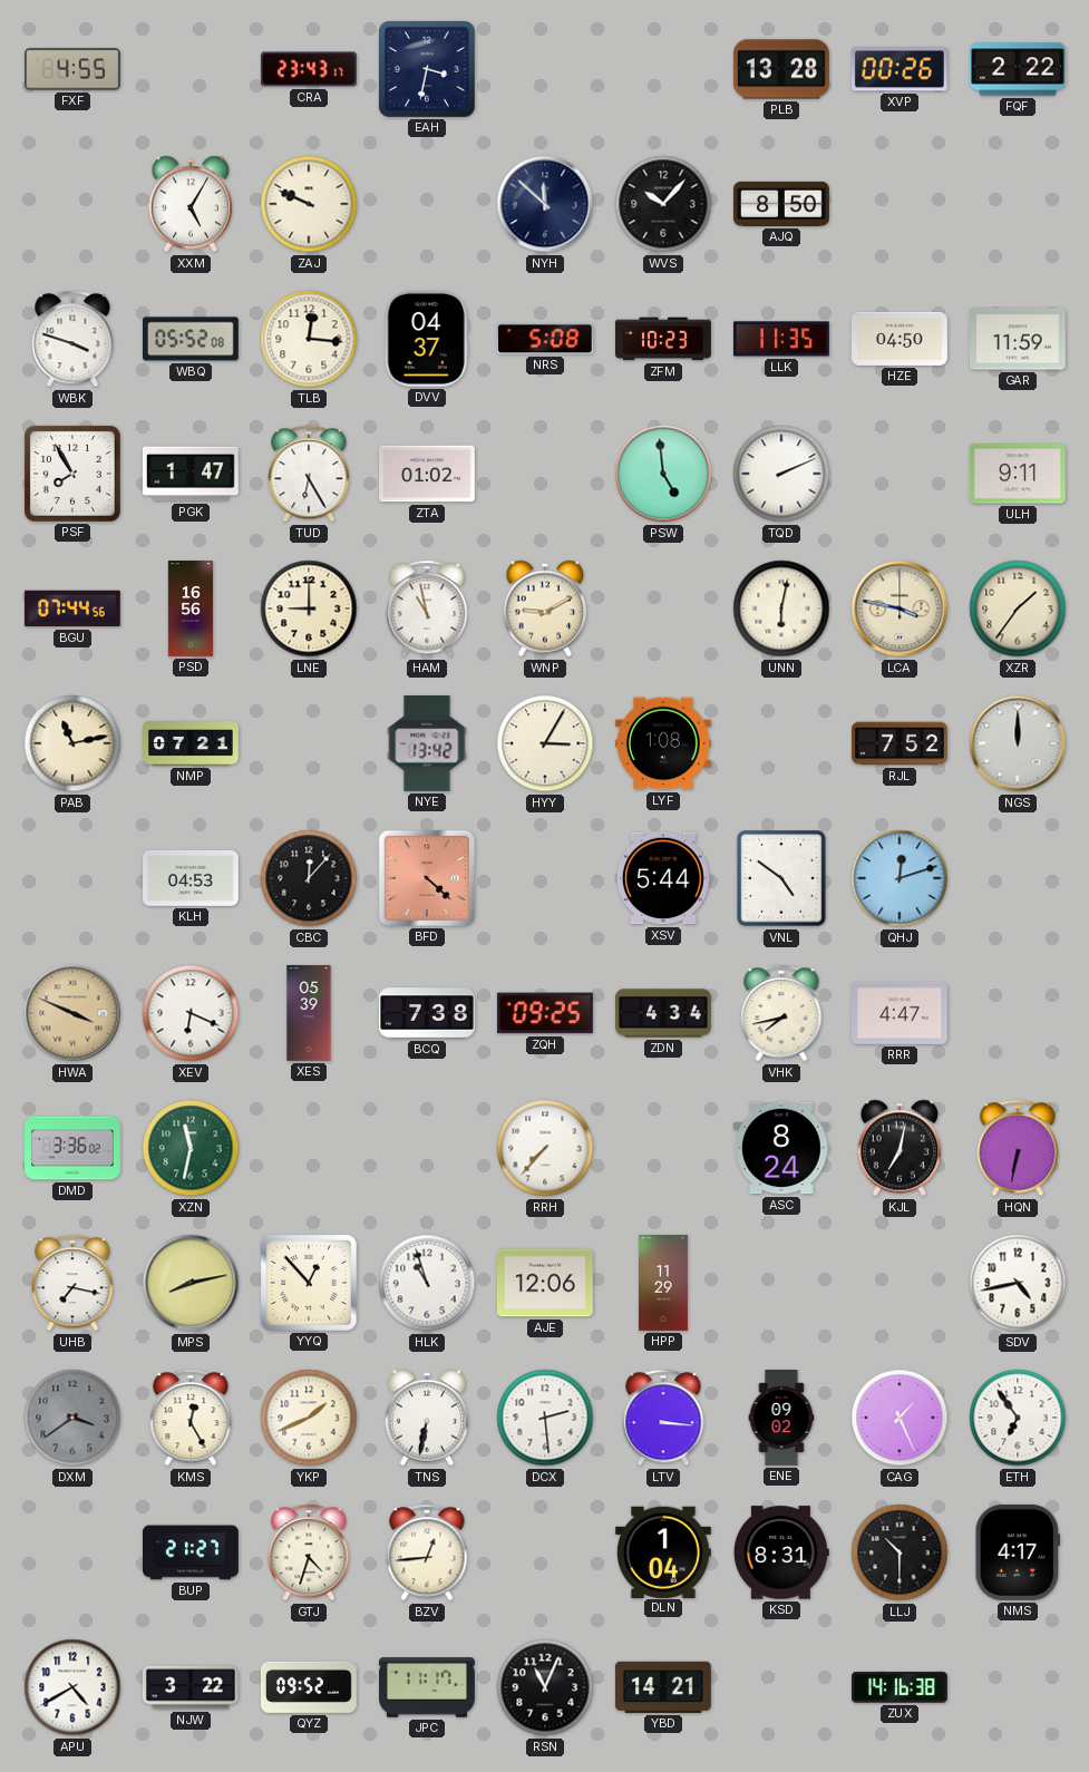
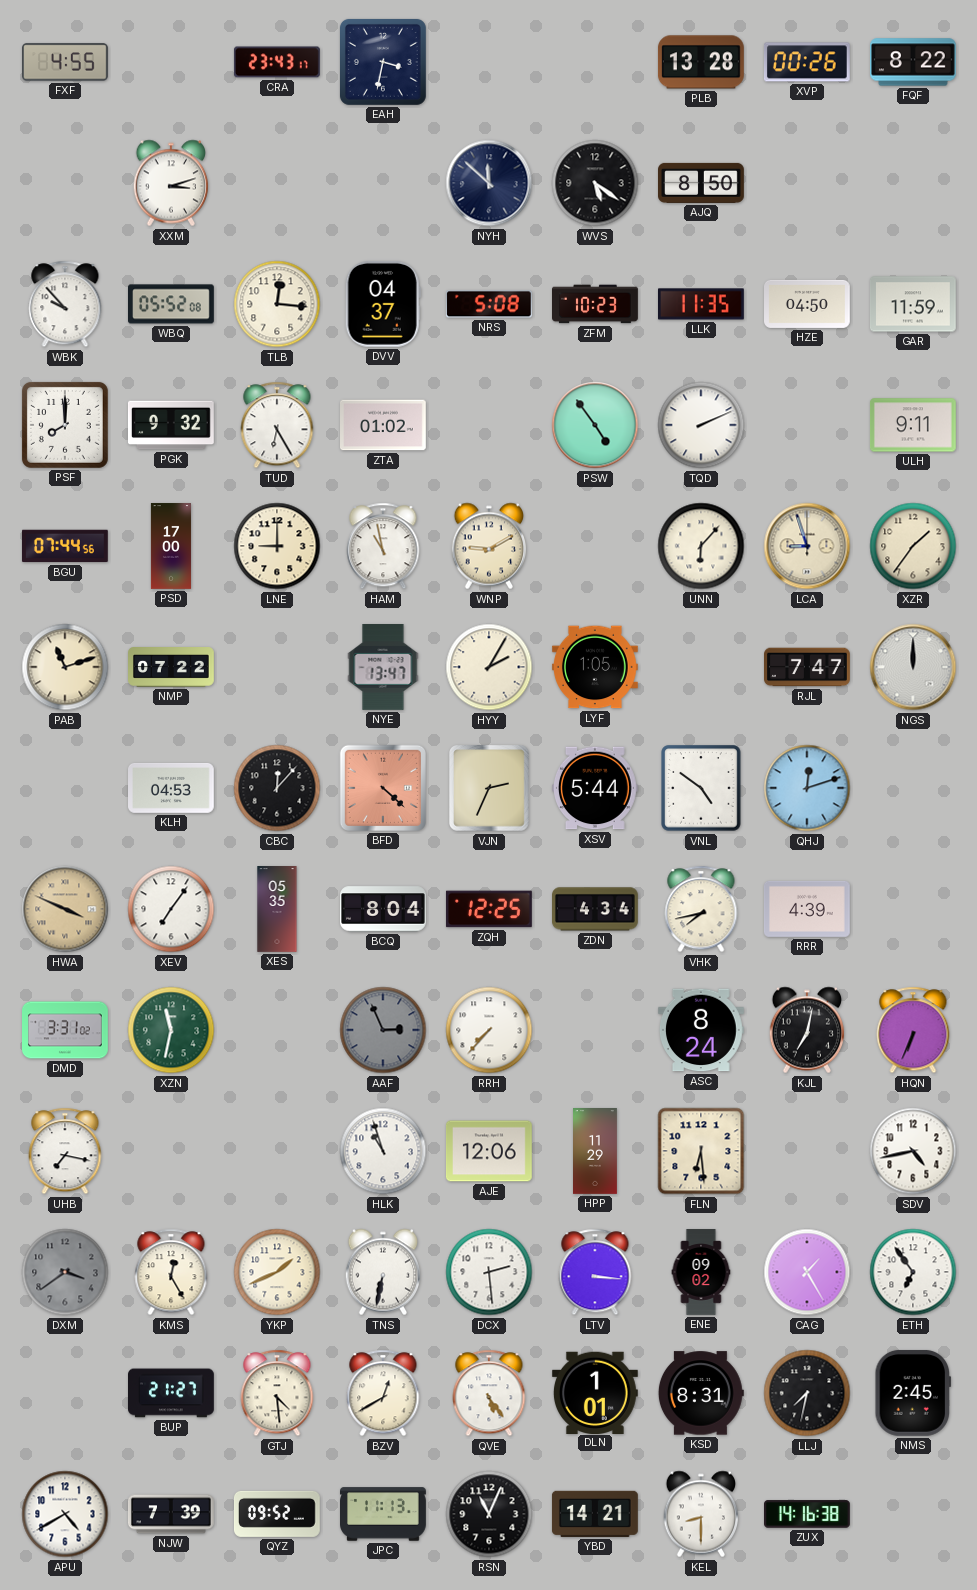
FQF: 2:22 -> 8:22
XXM: 5:05 -> 3:12
ZAJ: 9:49 -> none
WVS: 10:07 -> 5:21
WBK: 3:48 -> 9:53
PSF: 7:55 -> 8:00
PGK: 1:47 -> 9:32
PSW: 4:59 -> 4:54
PSD: 16:56 -> 17:00
UNN: 6:02 -> 6:07
LCA: 3:47 -> 8:57
PAB: 11:13 -> 11:12
NMP: 07:21 -> 07:22
NYE: 13:42 -> 13:47
HYY: 3:05 -> 2:05
LYF: 1:08 -> 1:05
RJL: 7:52 -> 7:47
VJN: none -> 2:34
XEV: 6:19 -> 7:06
XES: 05:39 -> 05:35
BCQ: 7:38 -> 8:04
ZQH: 09:25 -> 12:25
RRR: 4:47 -> 4:39
DMD: 3:36 -> 3:31
AAF: none -> 2:56
HQN: 6:32 -> 6:34
MPS: 8:13 -> none
YYQ: 12:53 -> none
FLN: none -> 6:29
CAG: 1:26 -> 1:25
GTJ: 4:33 -> 4:29
BZV: 12:44 -> 12:40
QVE: none -> 5:24
DLN: 1:04 -> 1:01
LLJ: 10:30 -> 7:32
NMS: 4:17 -> 2:45
NJW: 3:22 -> 7:39
JPC: 11:17 -> 11:13
KEL: none -> 8:30
